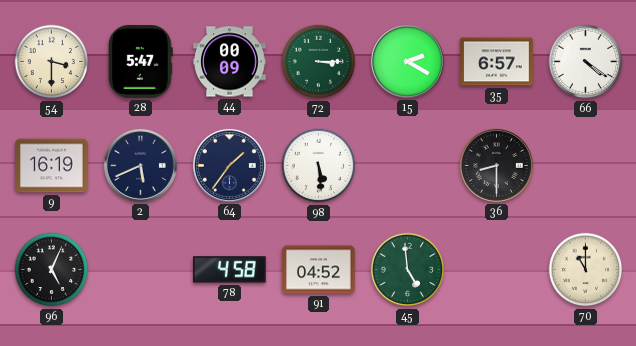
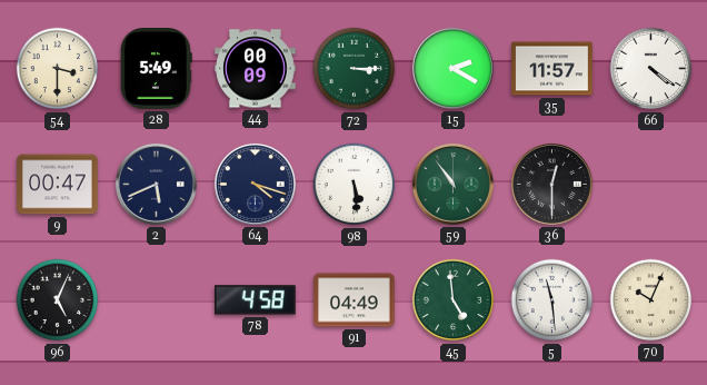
28: 5:47 -> 5:49
35: 6:57 -> 11:57
9: 16:19 -> 00:47
64: 1:36 -> 4:18
59: none -> 10:54
36: 8:30 -> 12:30
91: 04:52 -> 04:49
5: none -> 11:29
70: 11:00 -> 10:04
